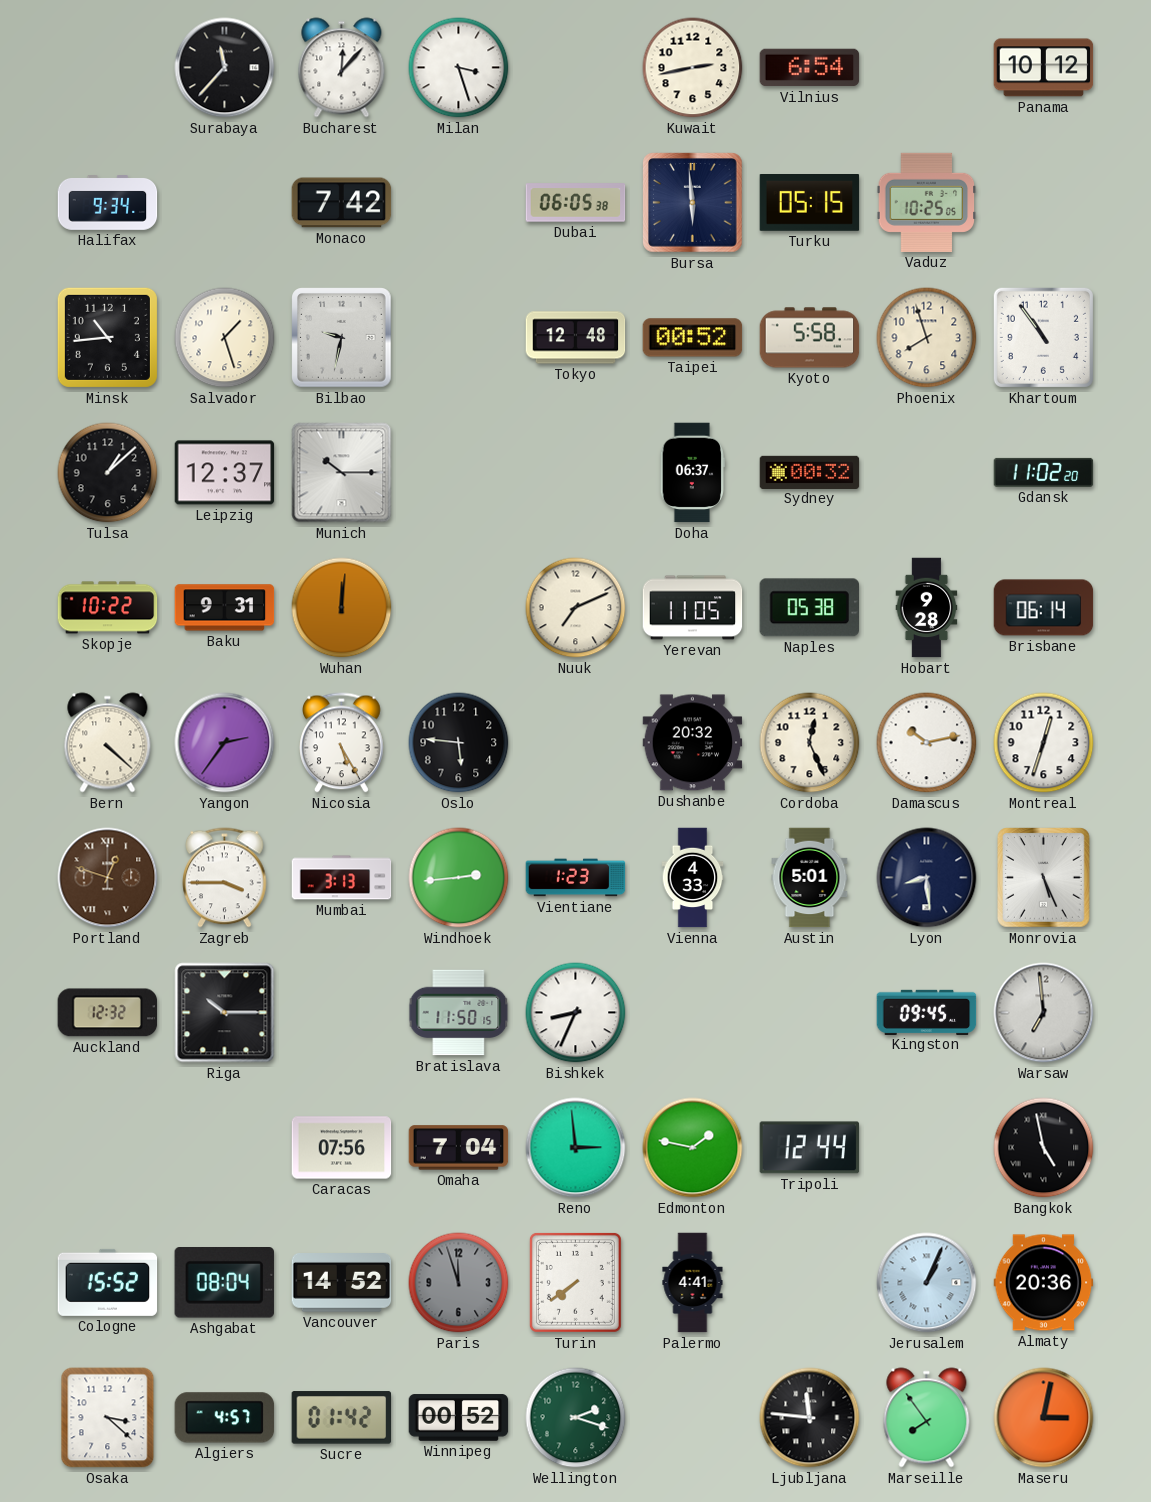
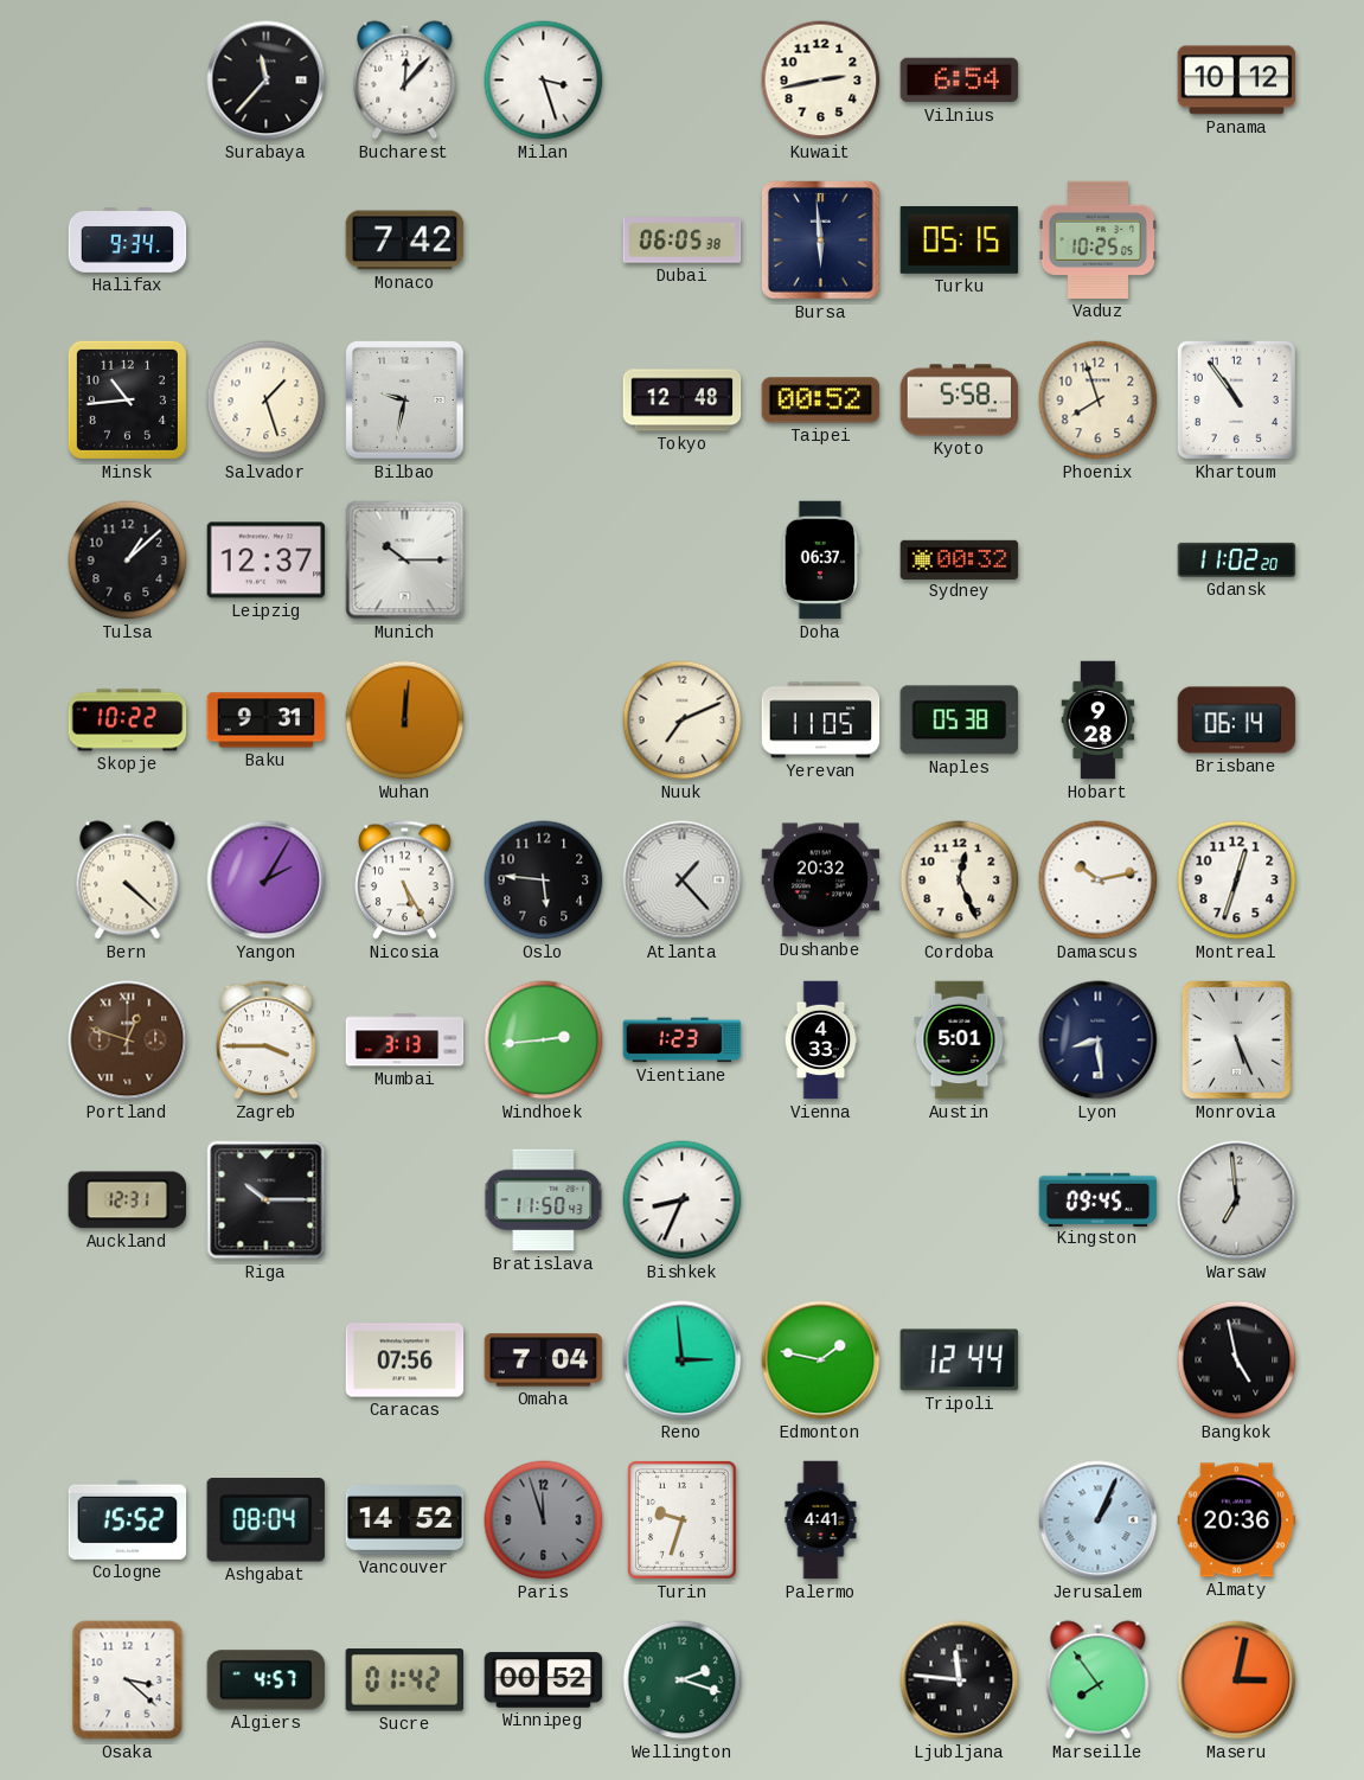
Yangon: 2:36 -> 2:05
Atlanta: none -> 1:23
Auckland: 12:32 -> 12:31
Bratislava: 11:50:15 -> 11:50:43
Turin: 7:39 -> 9:33
